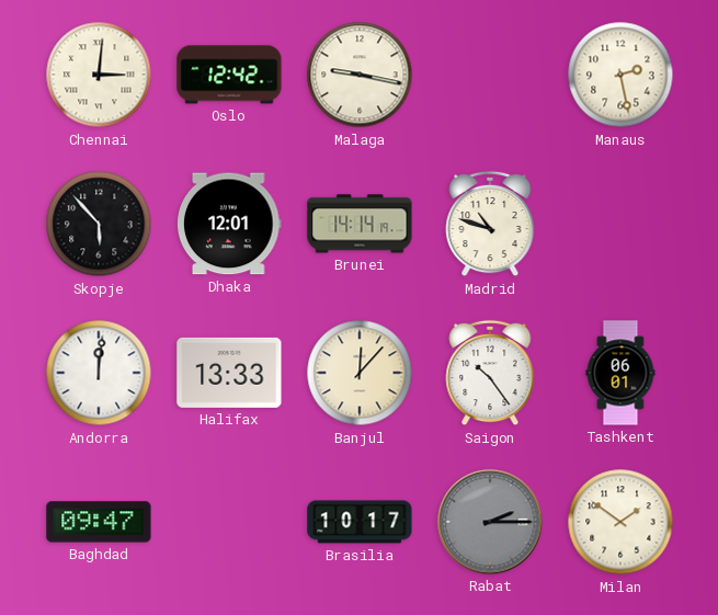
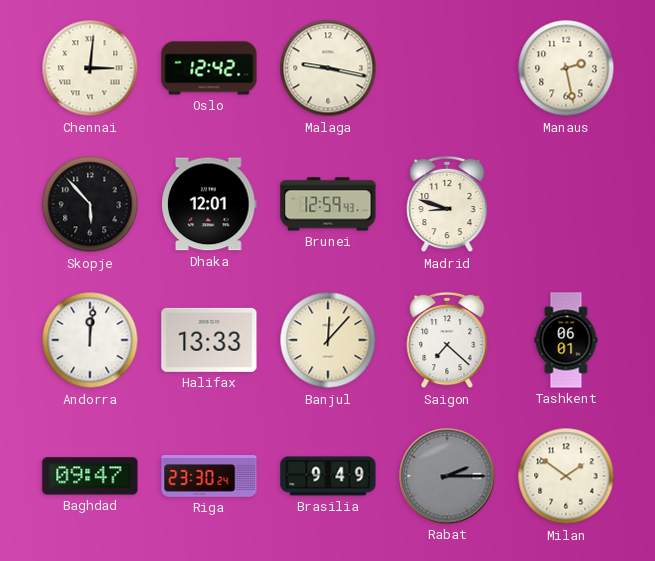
Brunei: 14:14 -> 12:59
Madrid: 10:48 -> 8:48
Saigon: 10:24 -> 7:22
Riga: none -> 23:30
Brasilia: 10:17 -> 9:49
